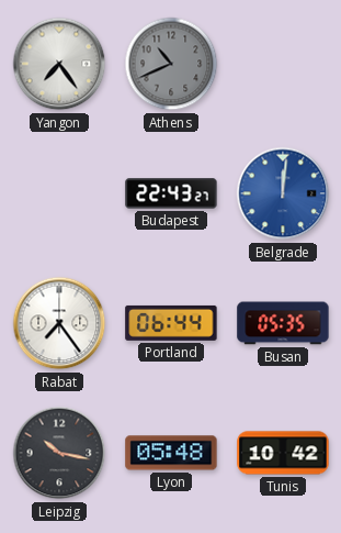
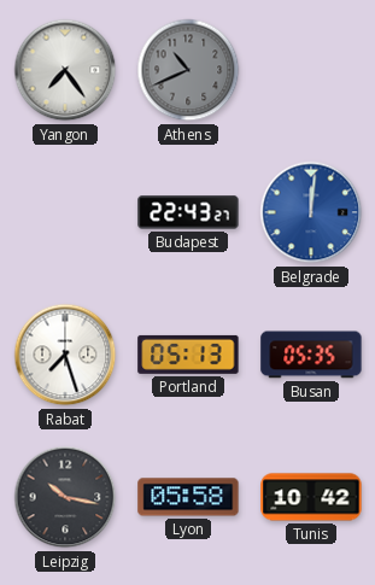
Rabat: 7:24 -> 7:27
Portland: 06:44 -> 05:13
Lyon: 05:48 -> 05:58
